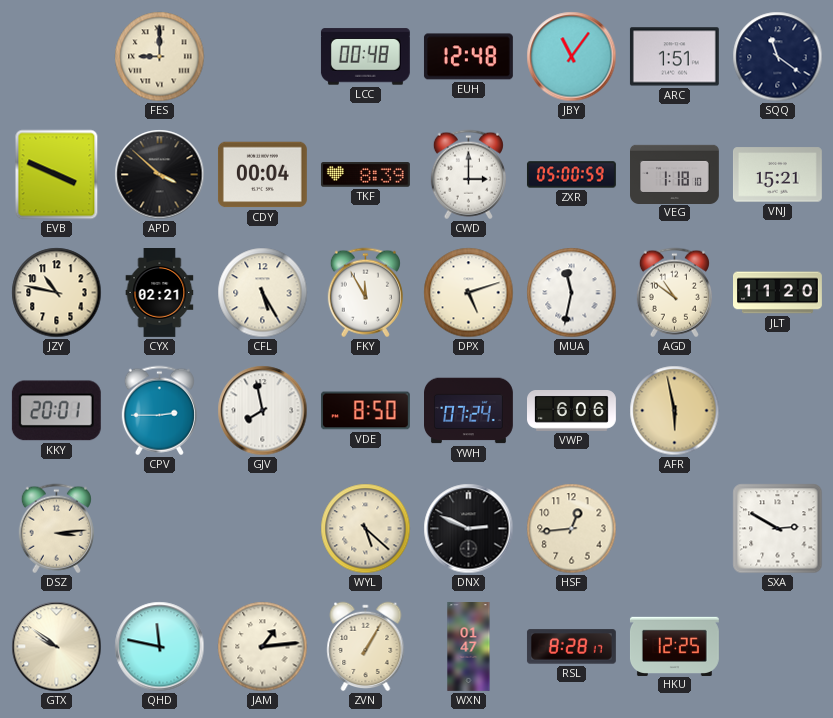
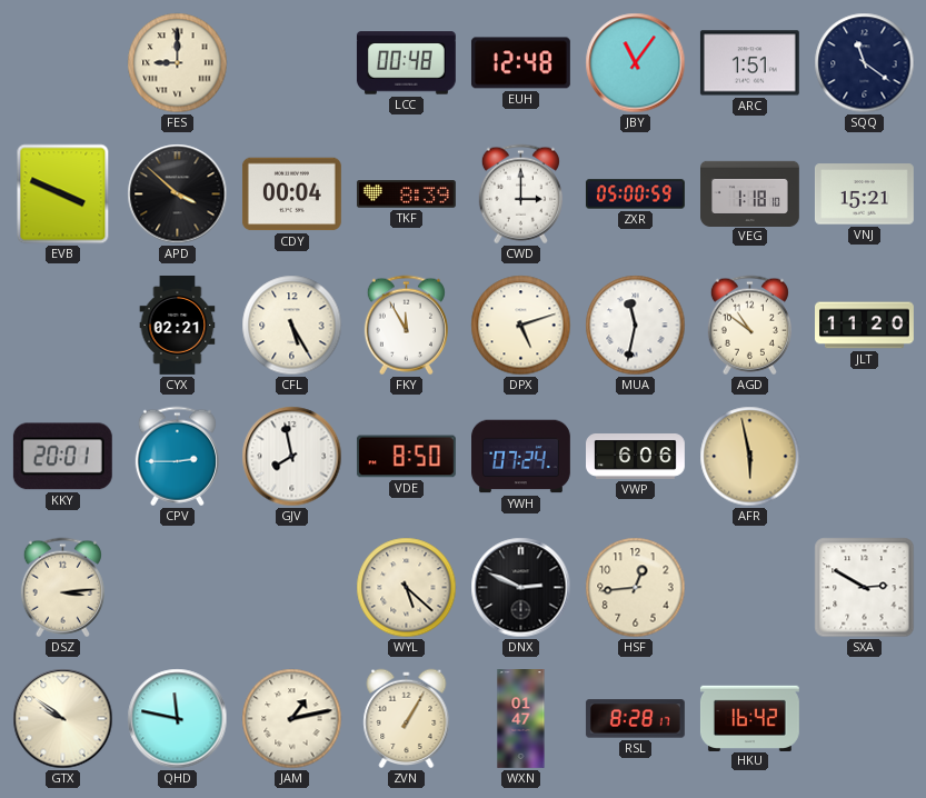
JZY: 10:47 -> none
JAM: 1:14 -> 1:13
HKU: 12:25 -> 16:42
